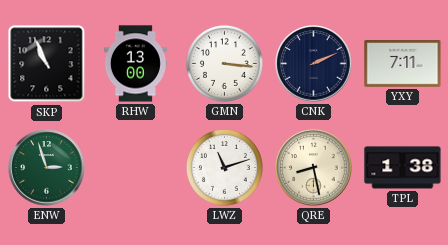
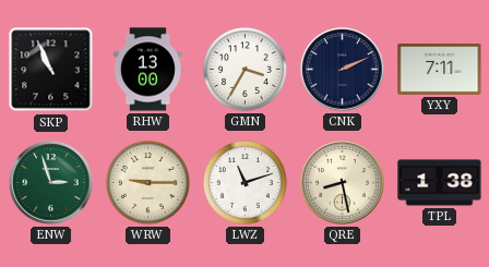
GMN: 3:16 -> 3:35
WRW: none -> 9:15
